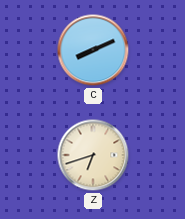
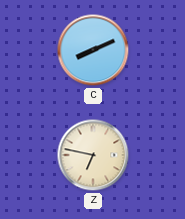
Z: 6:42 -> 6:47
